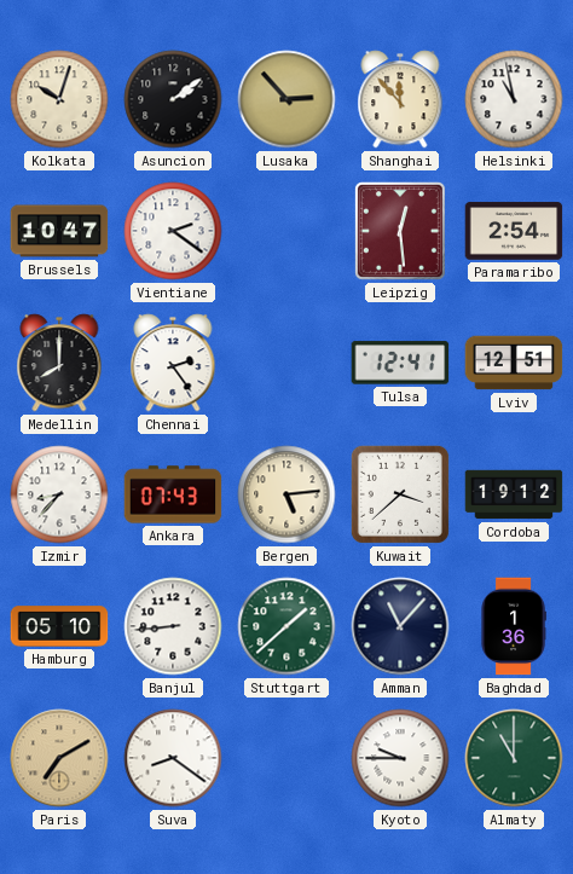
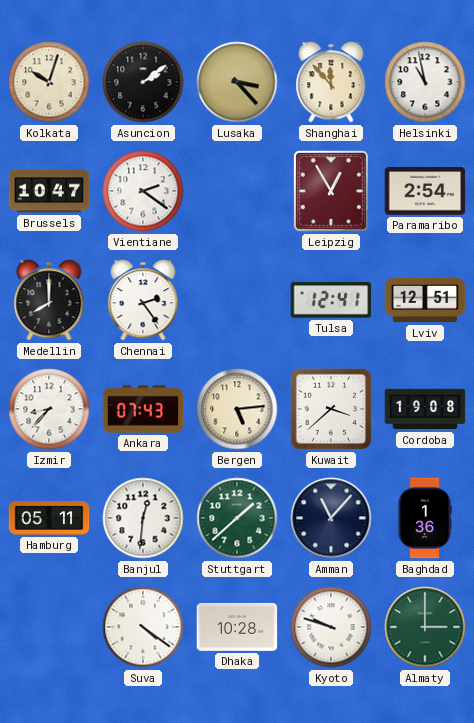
Lusaka: 2:53 -> 3:23
Leipzig: 12:29 -> 12:55
Cordoba: 19:12 -> 19:08
Hamburg: 05:10 -> 05:11
Banjul: 8:44 -> 12:31
Paris: 7:10 -> none
Suva: 8:21 -> 4:21
Dhaka: none -> 10:28
Kyoto: 9:45 -> 9:48
Almaty: 11:00 -> 3:00
